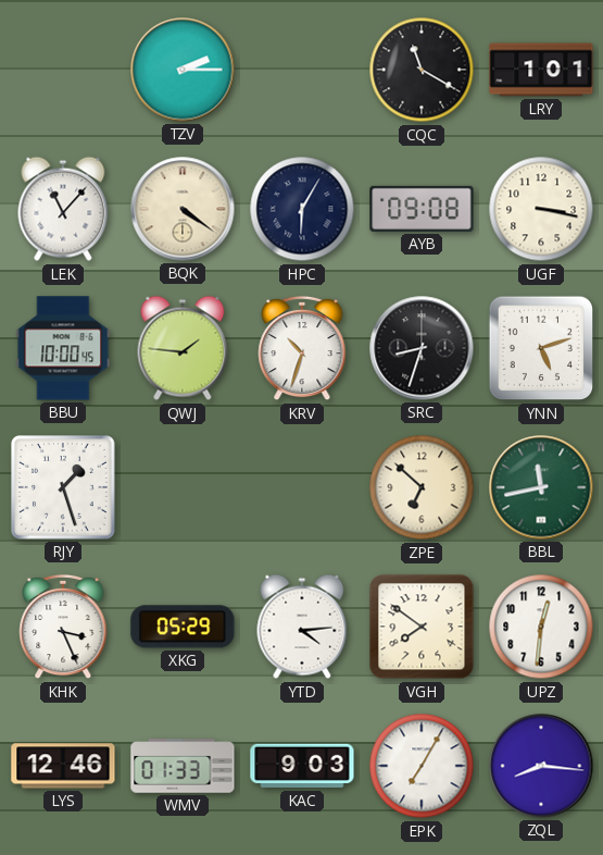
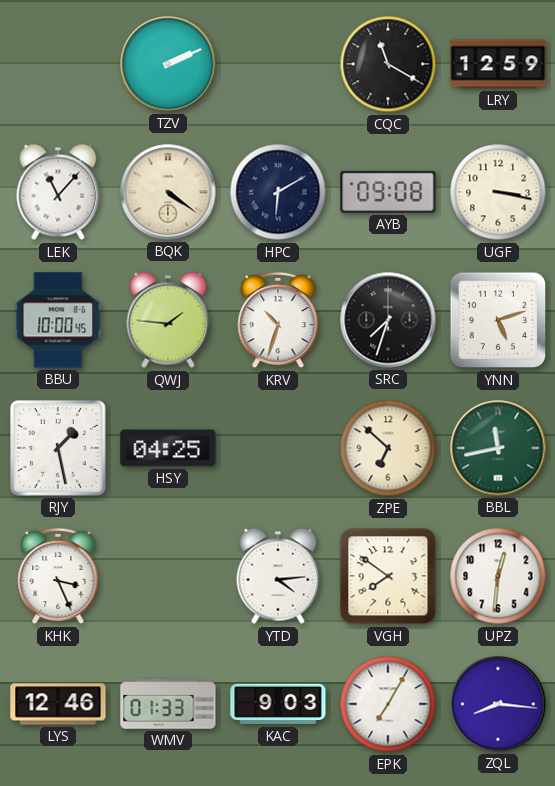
TZV: 2:15 -> 2:11
LRY: 1:01 -> 12:59
HPC: 6:05 -> 6:10
SRC: 8:33 -> 7:33
RJY: 1:27 -> 1:28
HSY: none -> 04:25
XKG: 05:29 -> none
